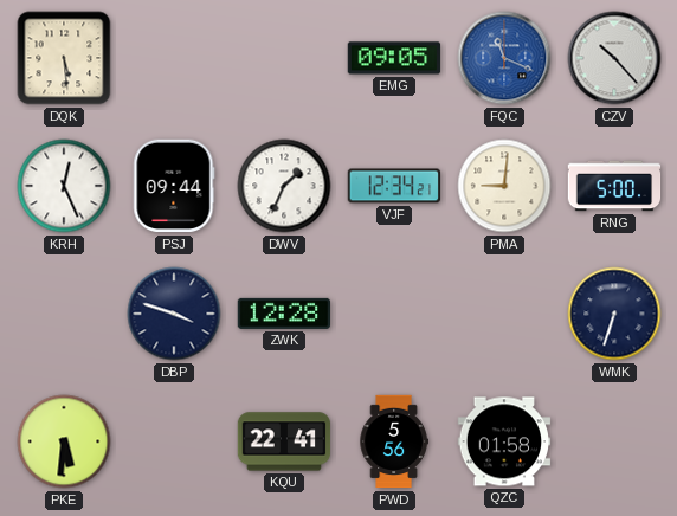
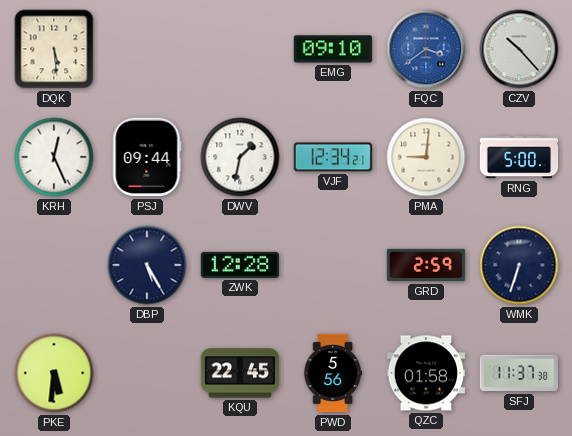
EMG: 09:05 -> 09:10
FQC: 11:19 -> 3:39
DWV: 1:34 -> 1:32
DBP: 3:48 -> 5:25
GRD: none -> 2:59
KQU: 22:41 -> 22:45
SFJ: none -> 11:37
